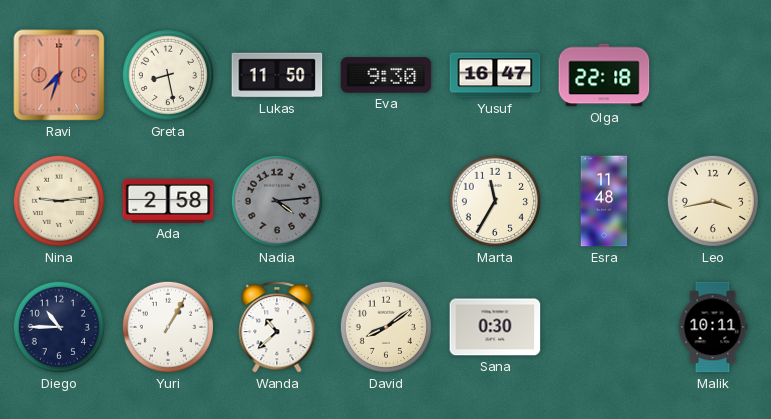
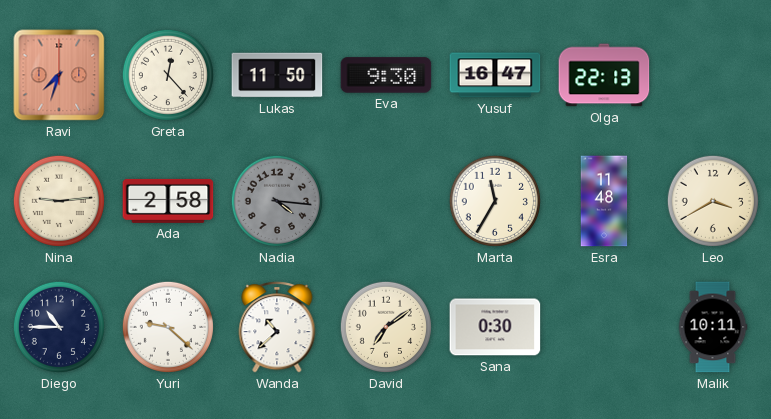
Greta: 8:28 -> 12:23
Olga: 22:18 -> 22:13
Nadia: 4:14 -> 4:16
Leo: 3:43 -> 3:40
Yuri: 1:05 -> 9:22
David: 8:09 -> 7:09
